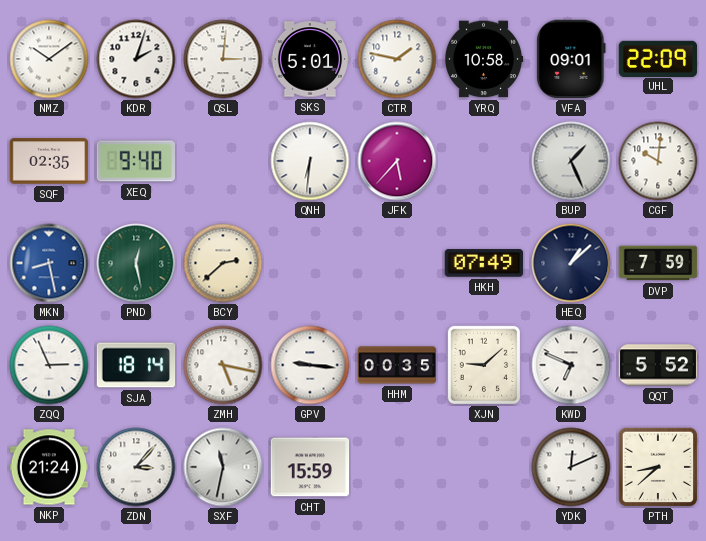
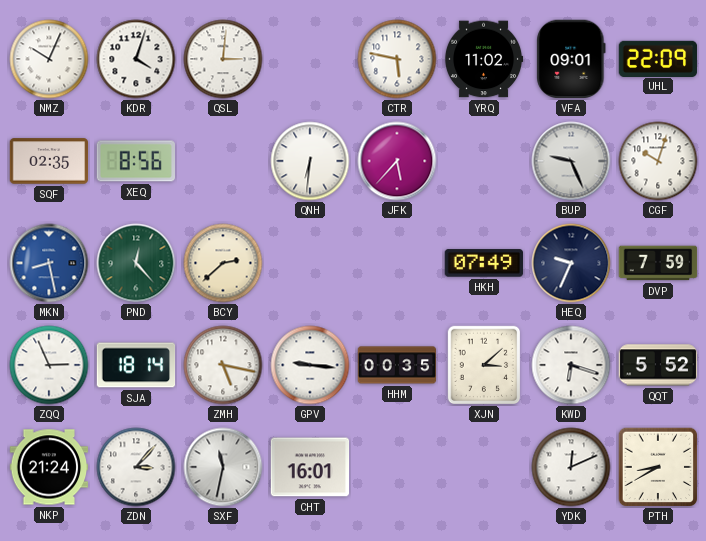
NMZ: 10:09 -> 10:04
KDR: 2:03 -> 4:03
SKS: 5:01 -> none
CTR: 1:47 -> 5:47
YRQ: 10:58 -> 11:02
XEQ: 9:40 -> 8:56
BUP: 1:26 -> 9:26
CGF: 10:01 -> 10:03
PND: 12:28 -> 12:23
HEQ: 1:08 -> 9:34
XJN: 9:08 -> 3:08
KWD: 6:49 -> 6:18
CHT: 15:59 -> 16:01
PTH: 8:38 -> 8:40
